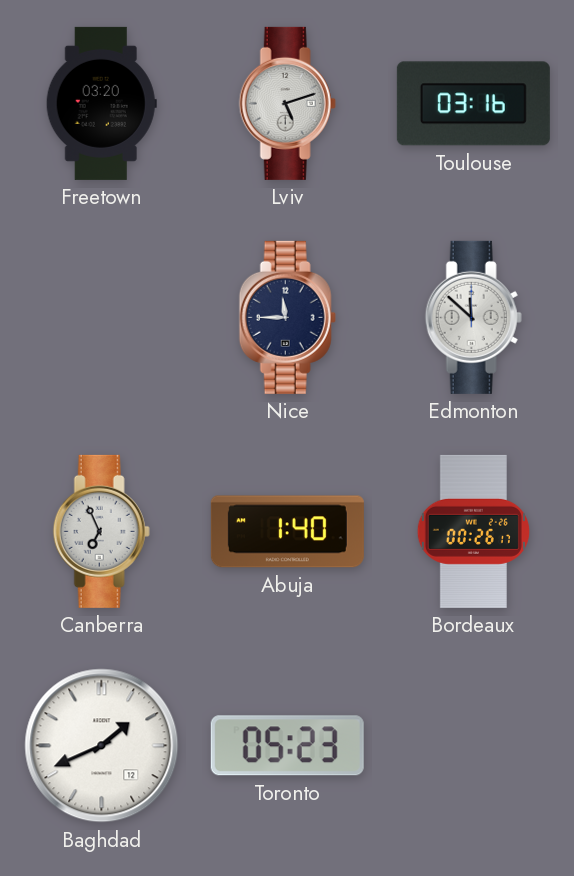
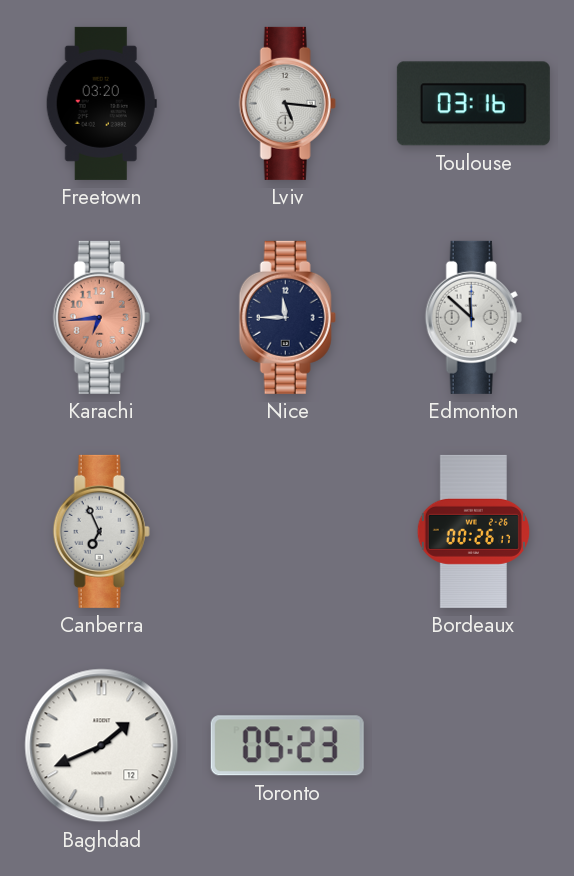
Lviv: 5:12 -> 5:16
Karachi: none -> 6:44
Abuja: 1:40 -> none
